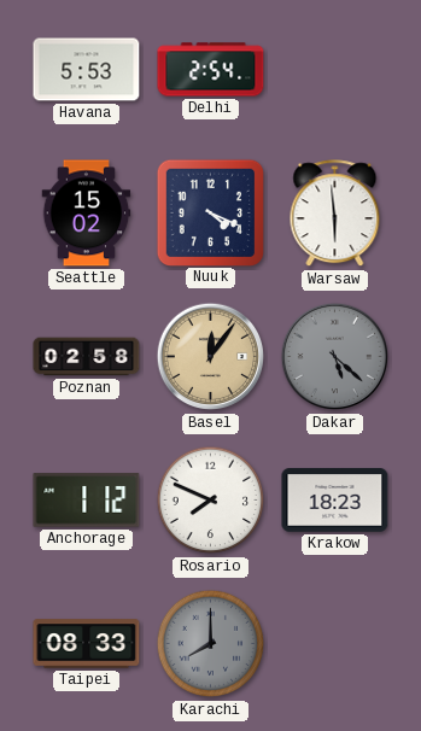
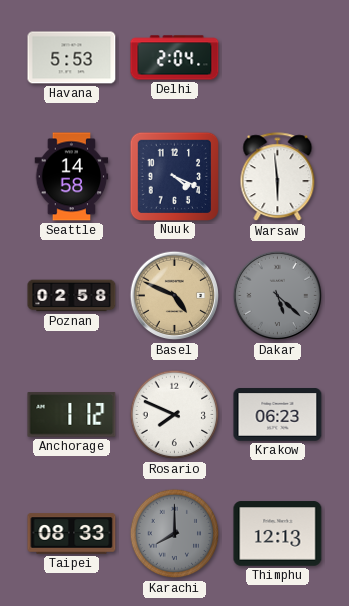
Delhi: 2:54 -> 2:04
Seattle: 15:02 -> 14:58
Basel: 12:06 -> 4:49
Krakow: 18:23 -> 06:23
Thimphu: none -> 12:13
